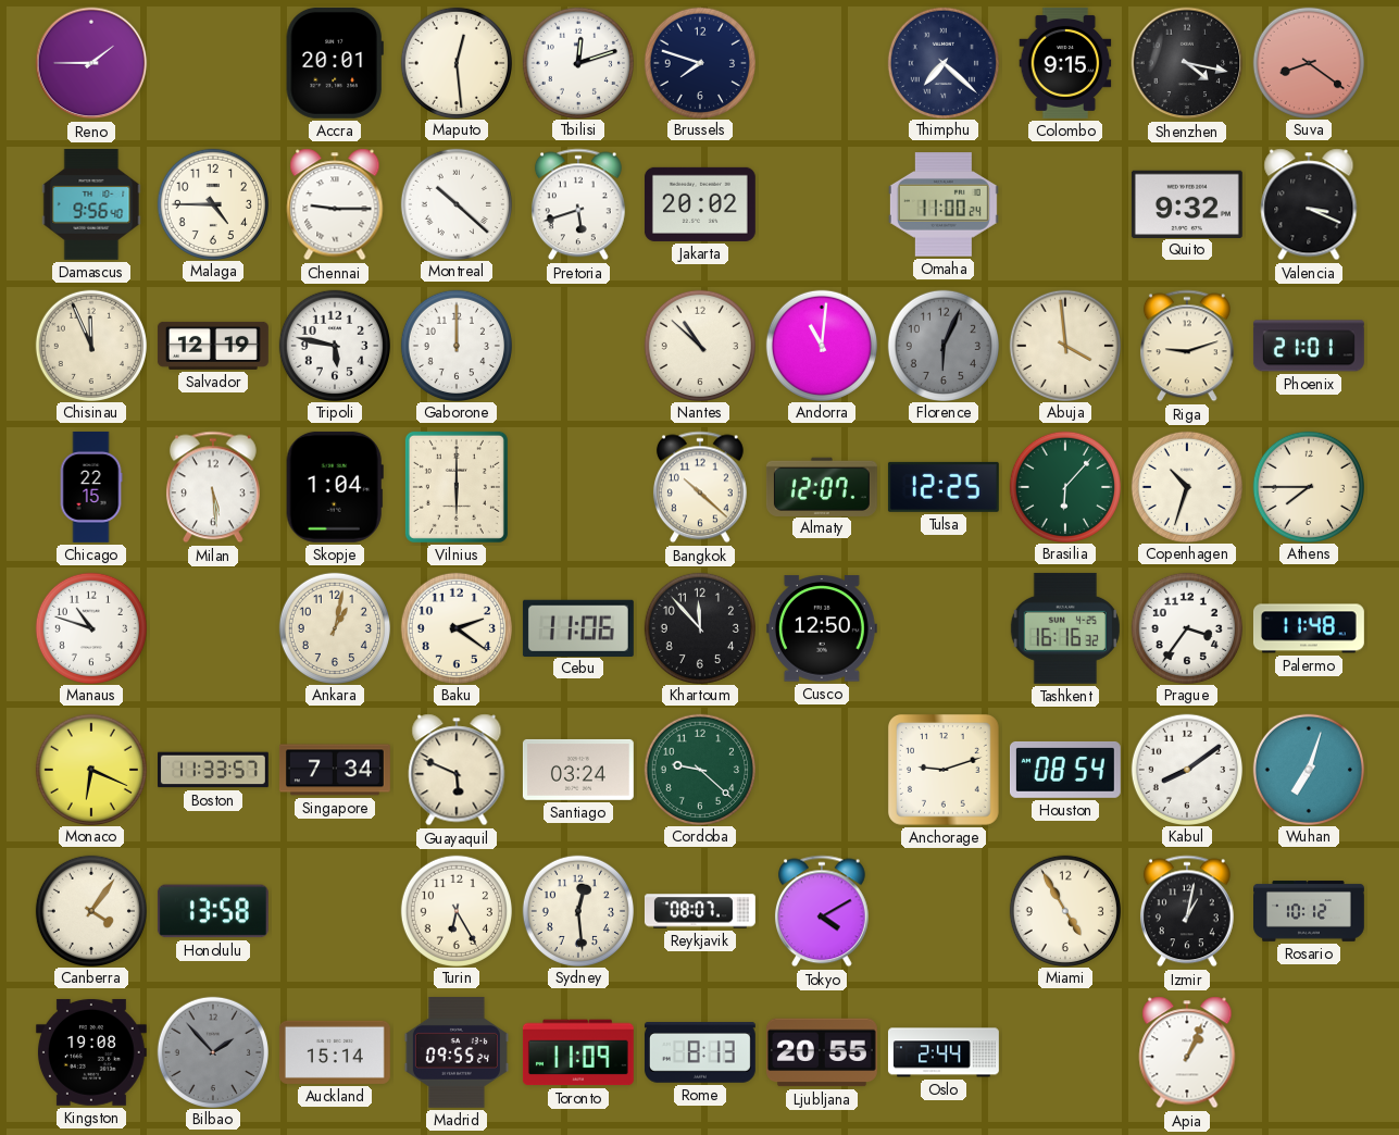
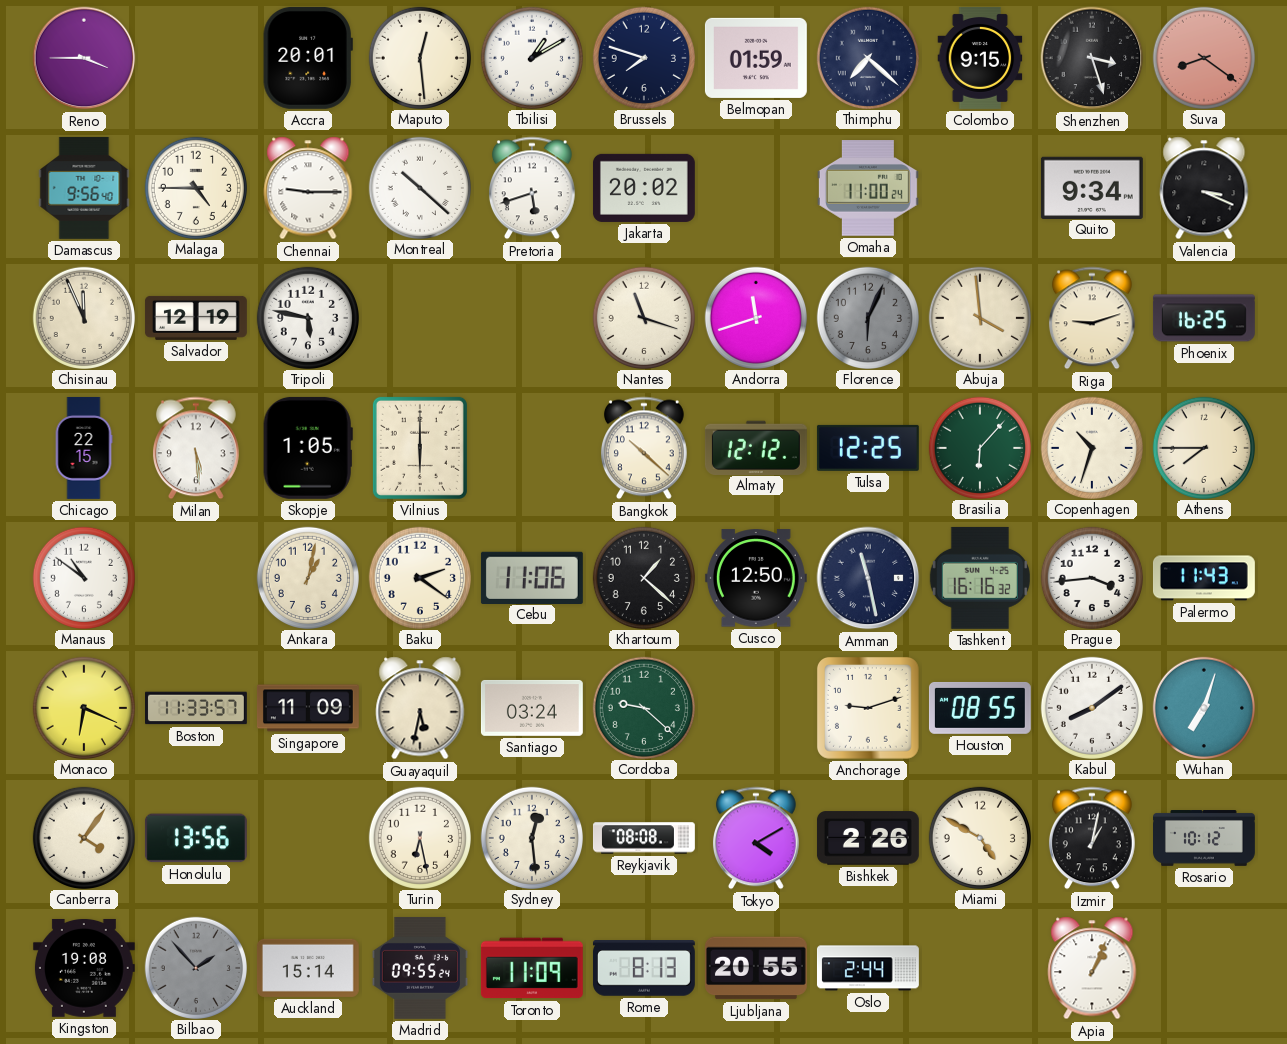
Reno: 1:45 -> 3:45
Tbilisi: 12:12 -> 1:10
Belmopan: none -> 01:59
Shenzhen: 4:17 -> 3:27
Quito: 9:32 -> 9:34
Gaborone: 12:00 -> none
Nantes: 10:52 -> 11:18
Andorra: 11:01 -> 11:42
Phoenix: 21:01 -> 16:25
Skopje: 1:04 -> 1:05
Almaty: 12:07 -> 12:12
Manaus: 10:48 -> 10:51
Khartoum: 11:53 -> 1:22
Amman: none -> 11:28
Prague: 3:36 -> 3:44
Palermo: 11:48 -> 11:43
Singapore: 7:34 -> 11:09
Guayaquil: 5:49 -> 5:32
Houston: 08:54 -> 08:55
Honolulu: 13:58 -> 13:56
Turin: 6:25 -> 6:28
Reykjavik: 08:07 -> 08:08
Bishkek: none -> 2:26
Miami: 4:55 -> 4:50
